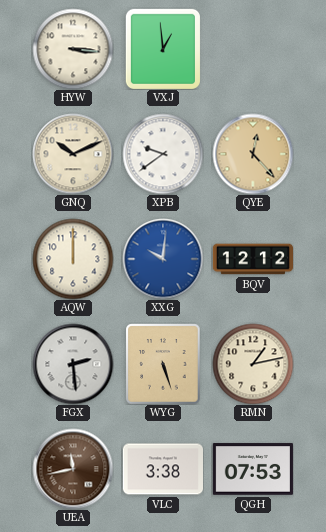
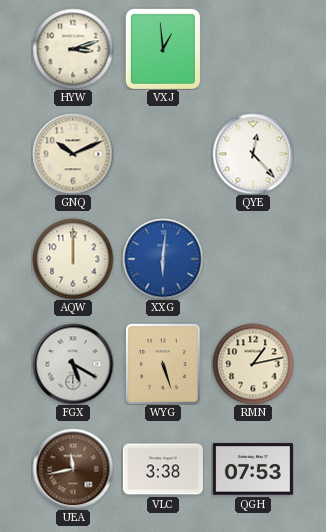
HYW: 3:16 -> 3:12
XPB: 9:39 -> none
QYE dial: champagne -> white
XXG: 10:01 -> 6:01
BQV: 12:12 -> none
FGX: 2:29 -> 5:20
